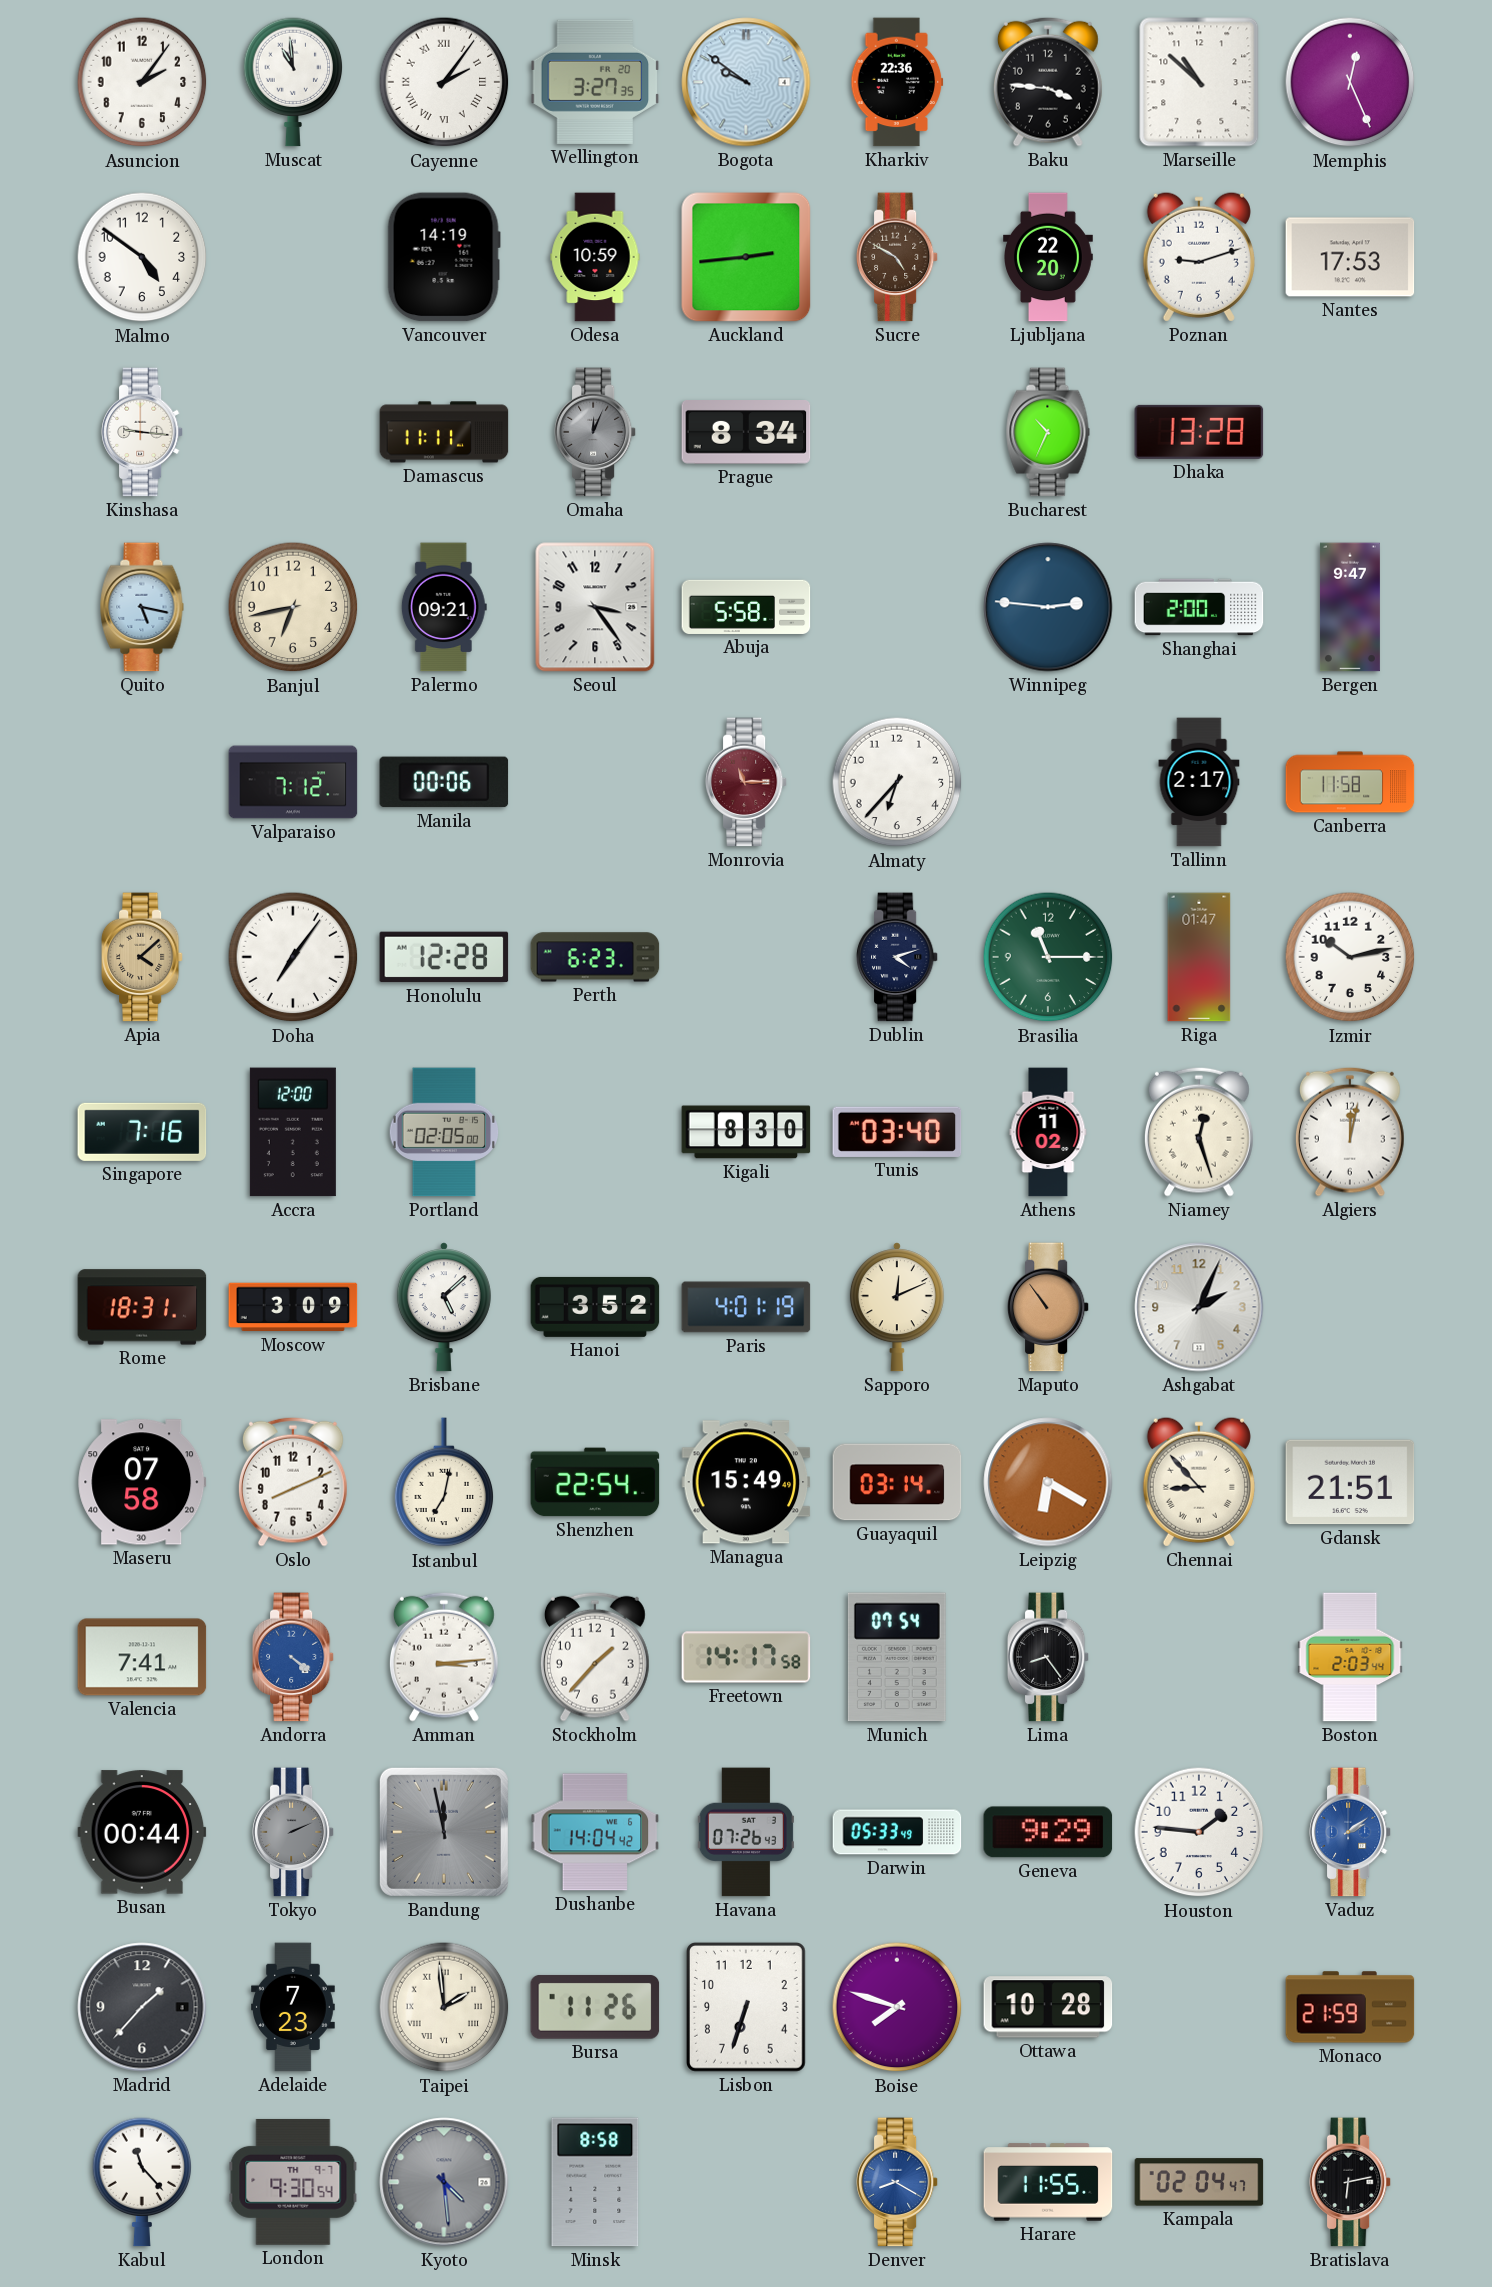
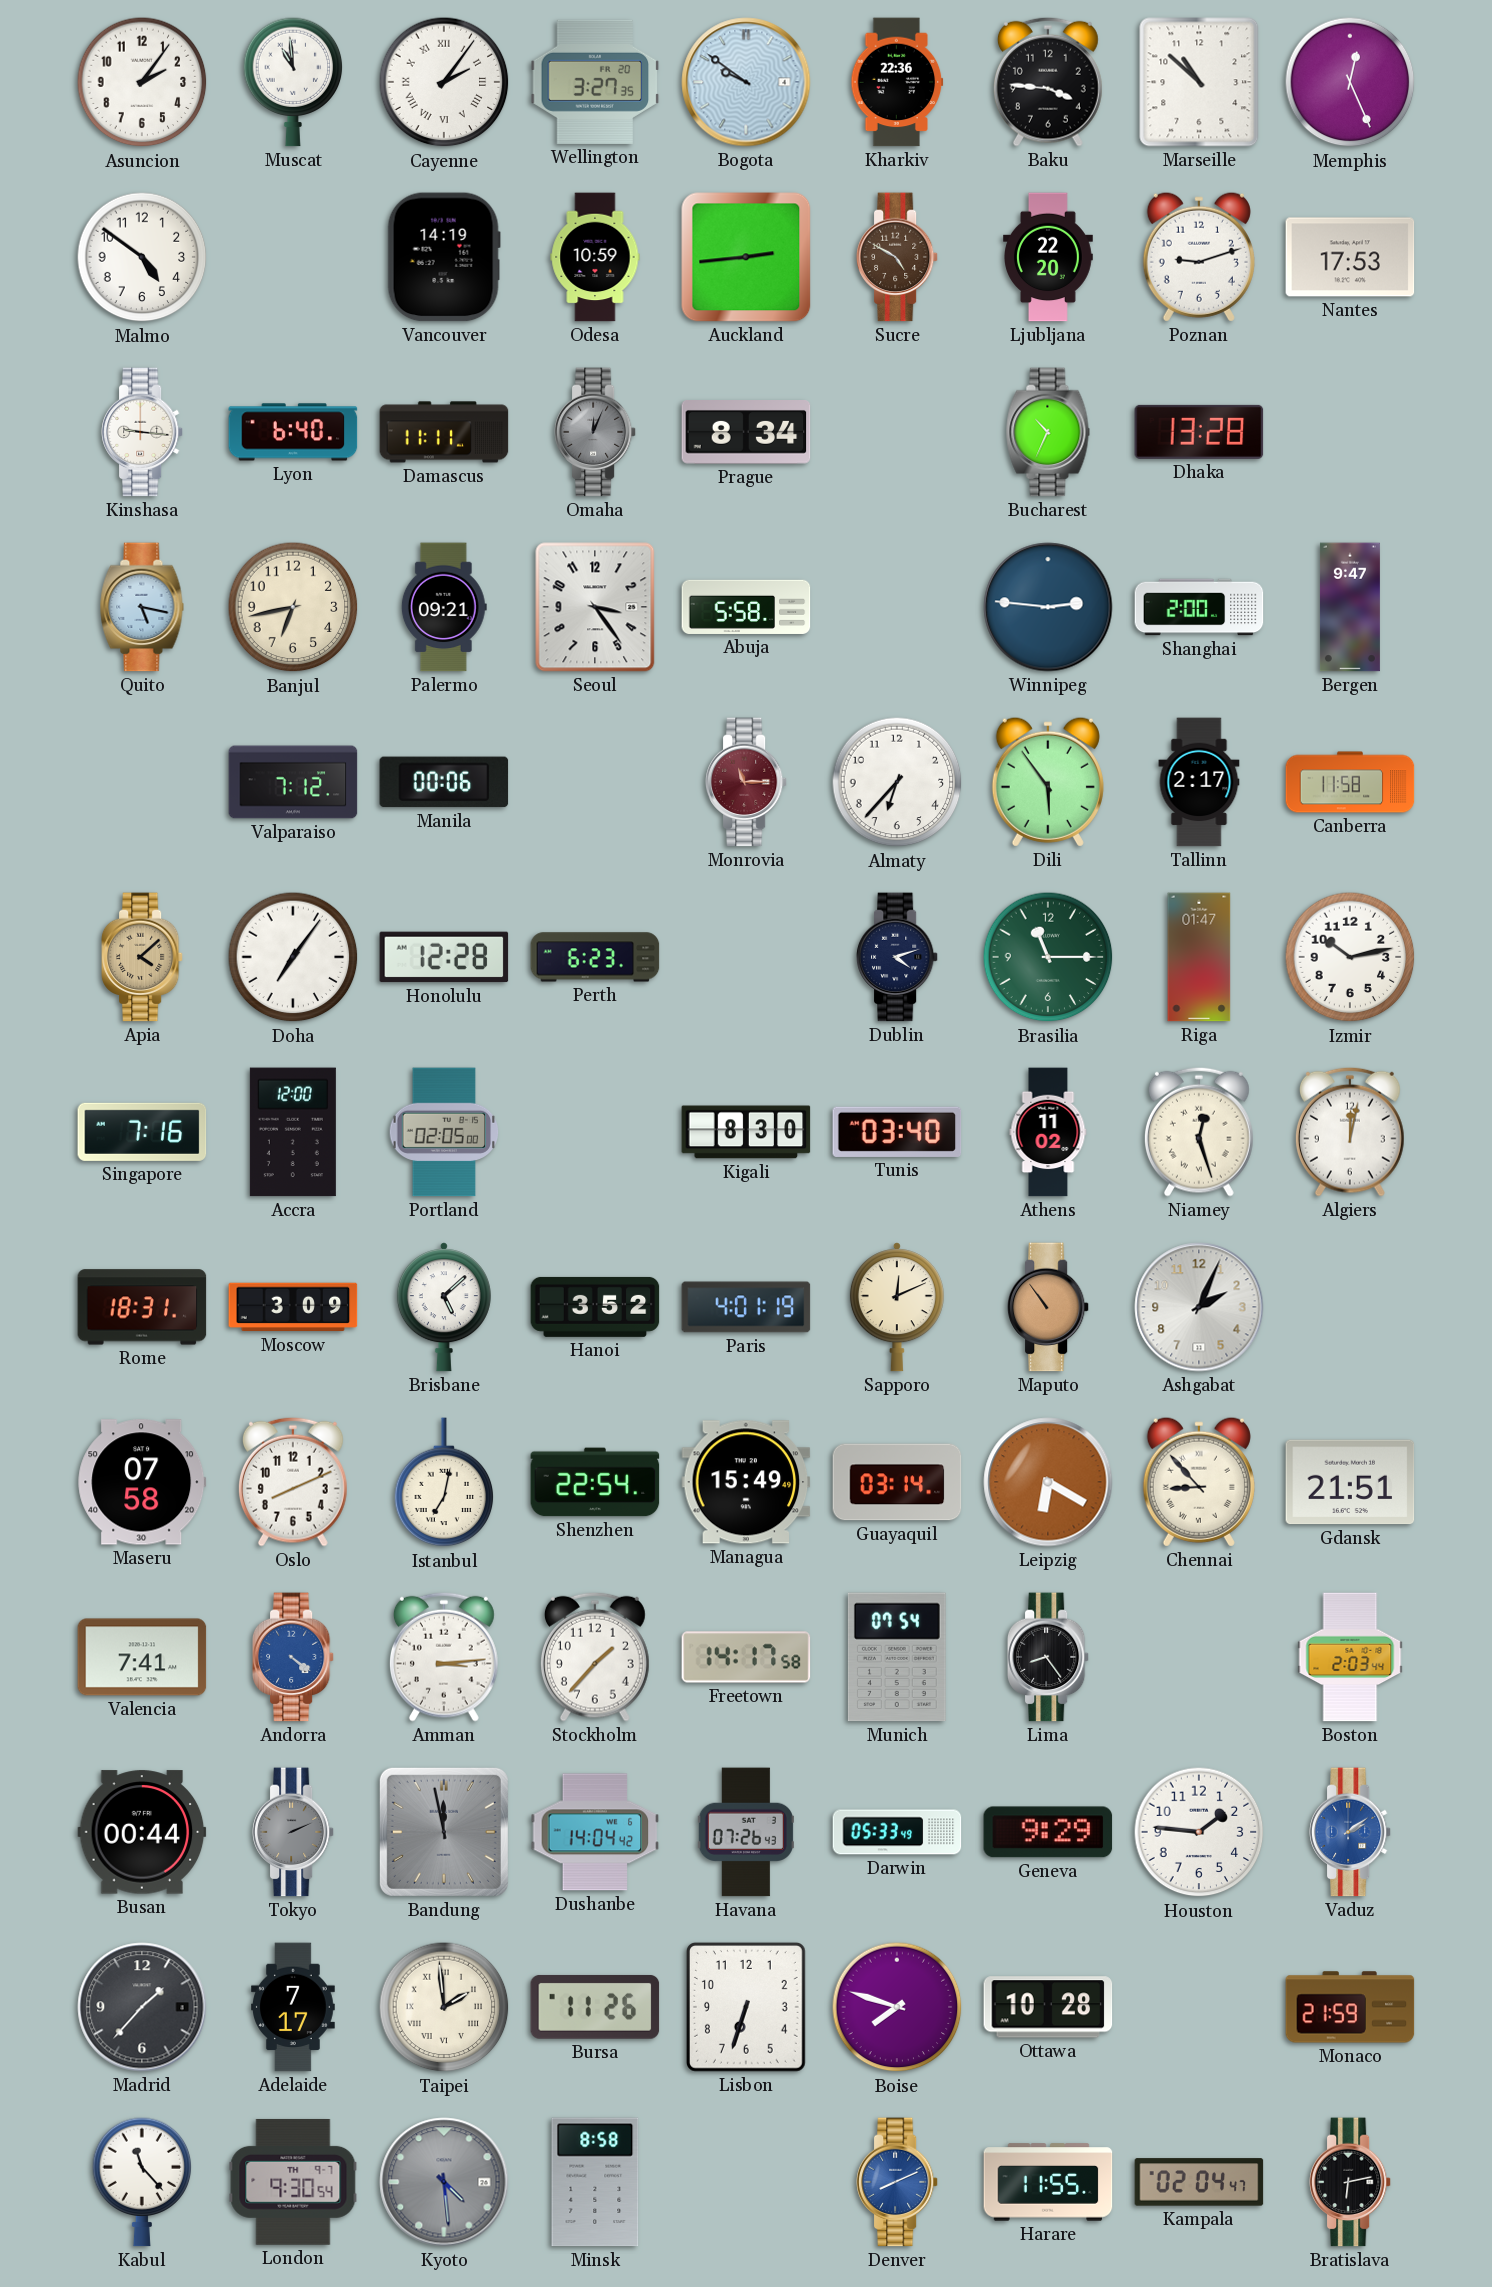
Lyon: none -> 6:40
Dili: none -> 5:54
Adelaide: 7:23 -> 7:17
Denver: 8:20 -> 8:11
